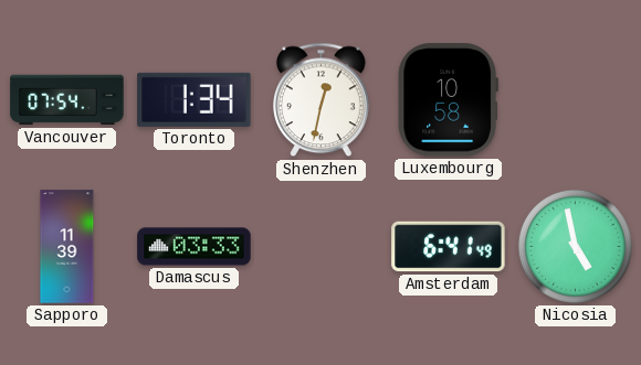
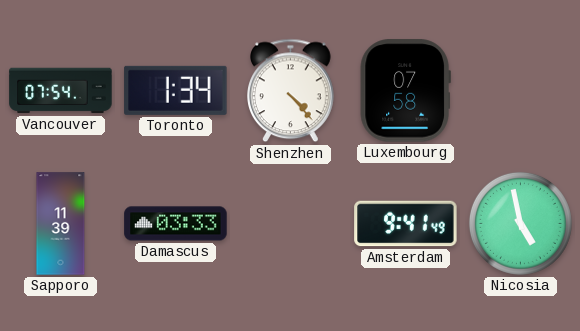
Shenzhen: 12:32 -> 4:23
Luxembourg: 10:58 -> 07:58
Amsterdam: 6:41 -> 9:41
